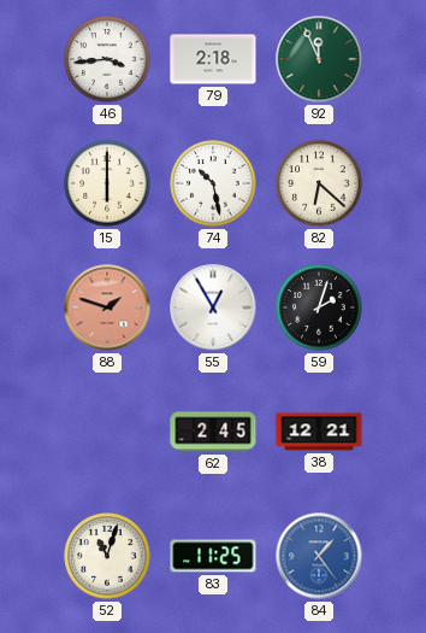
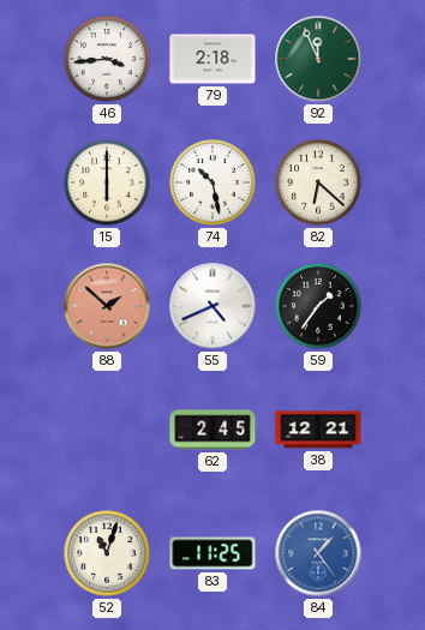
88: 1:48 -> 1:52
55: 12:55 -> 4:41
59: 2:03 -> 1:36
